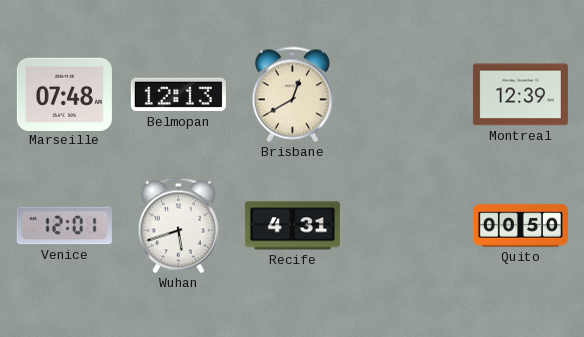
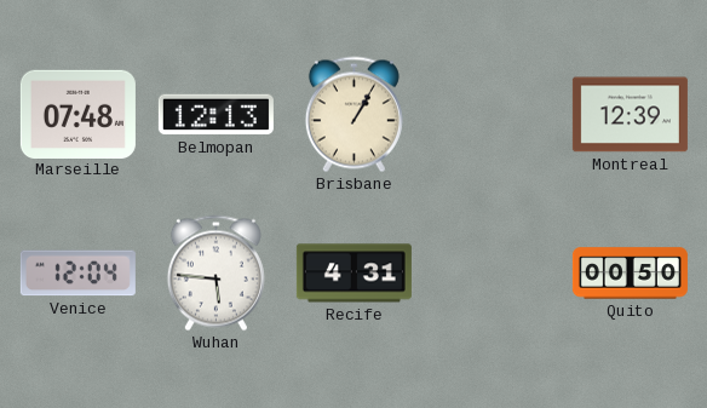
Brisbane: 12:40 -> 1:05
Venice: 12:01 -> 12:04
Wuhan: 5:42 -> 5:46
